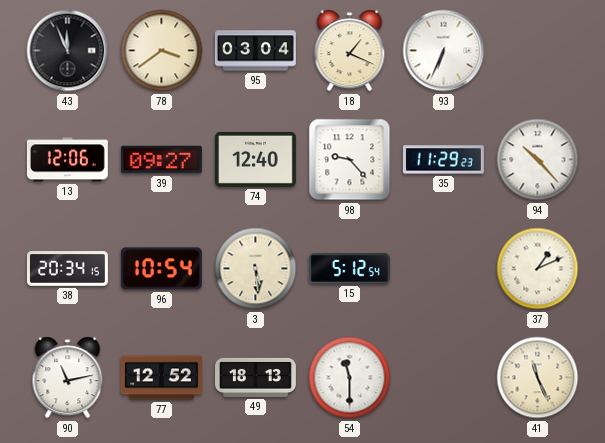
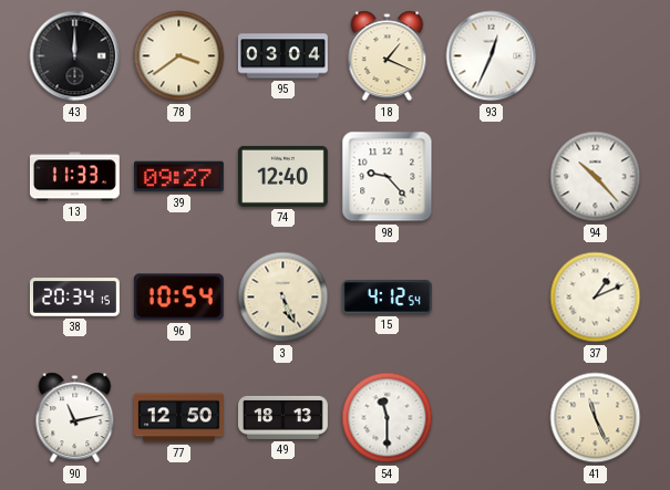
43: 11:56 -> 12:00
93: 6:34 -> 12:34
13: 12:06 -> 11:33
35: 11:29 -> none
3: 5:29 -> 5:26
15: 5:12 -> 4:12
77: 12:52 -> 12:50
